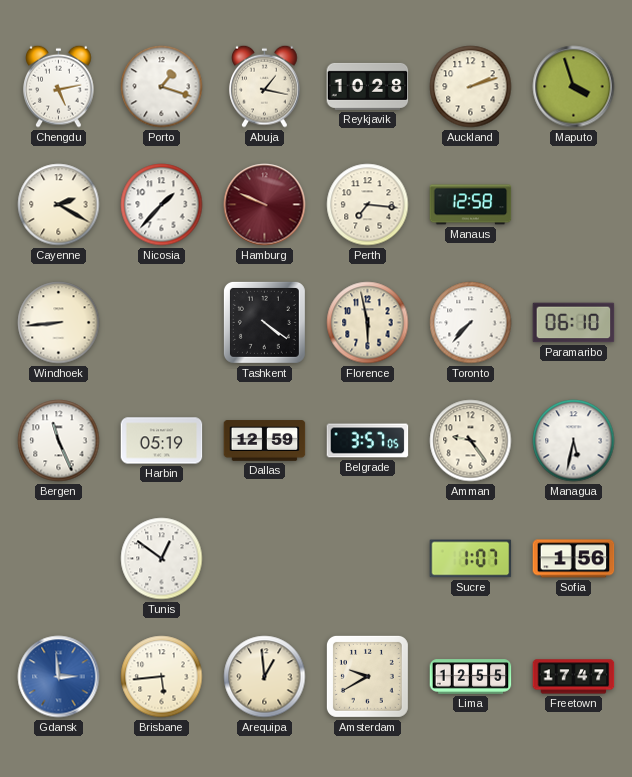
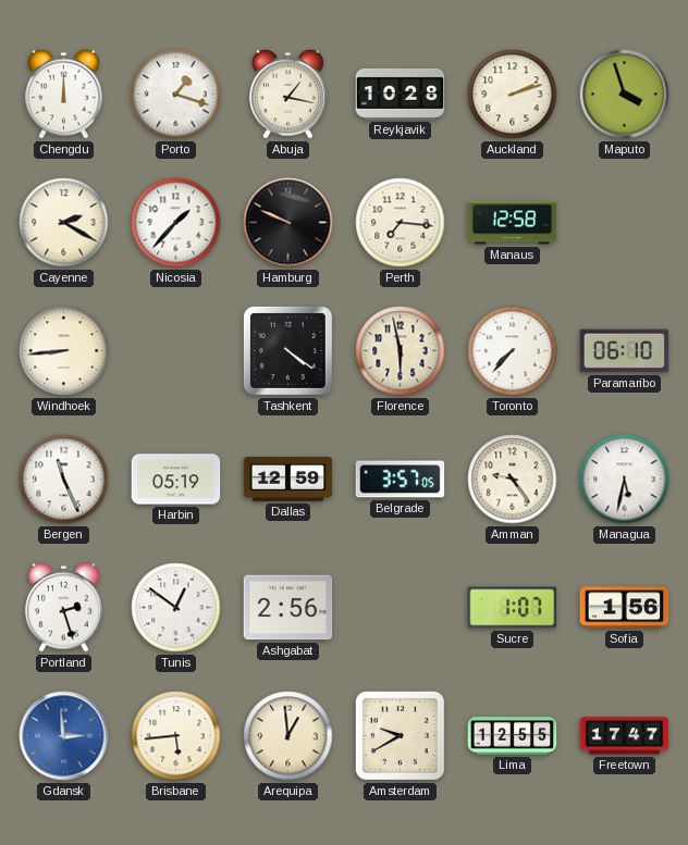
Chengdu: 5:13 -> 12:00
Hamburg dial: burgundy -> black
Portland: none -> 2:27
Ashgabat: none -> 2:56
